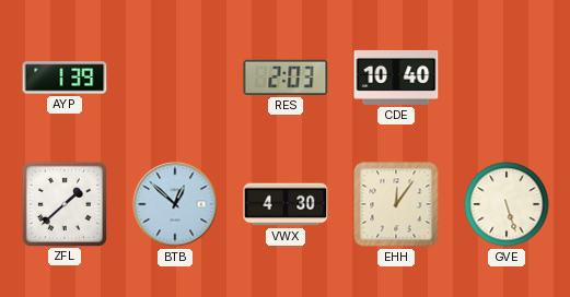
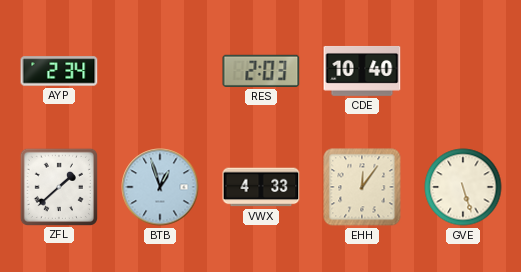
AYP: 1:39 -> 2:34
BTB: 12:52 -> 12:57
VWX: 4:30 -> 4:33
